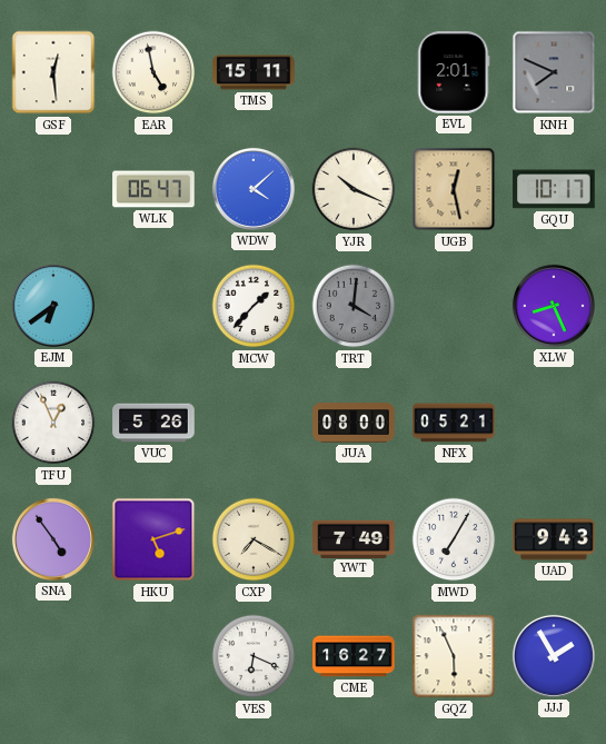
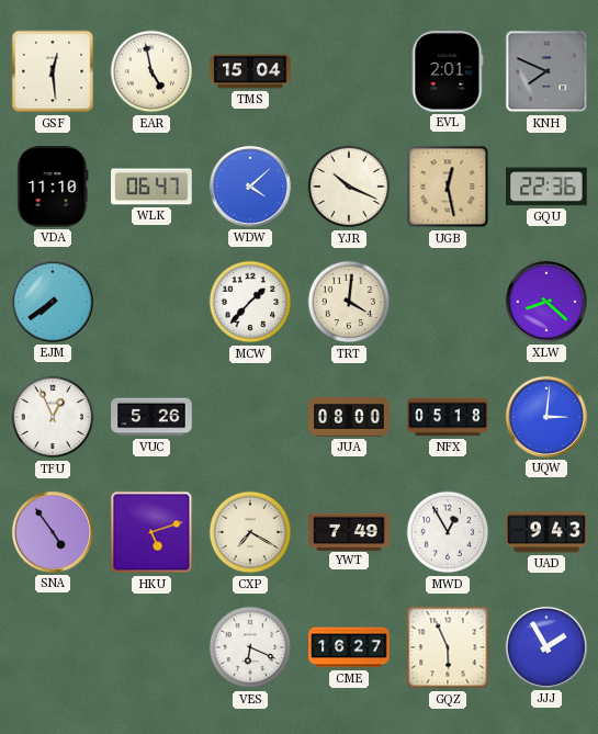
TMS: 15:11 -> 15:04
VDA: none -> 11:10
GQU: 10:17 -> 22:36
EJM: 6:39 -> 7:39
TRT dial: grey -> cream
XLW: 8:26 -> 8:22
NFX: 05:21 -> 05:18
UQW: none -> 3:01
MWD: 7:05 -> 12:55
